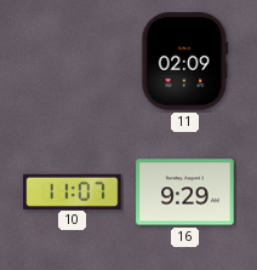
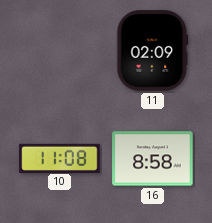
10: 11:07 -> 11:08
16: 9:29 -> 8:58
